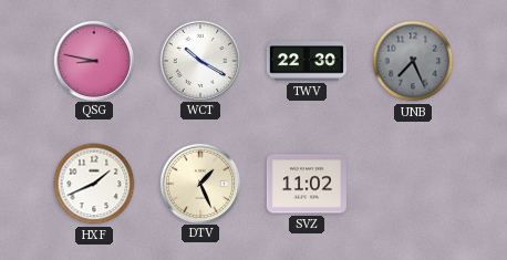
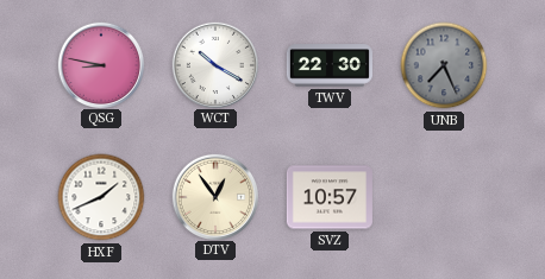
DTV: 1:26 -> 12:54
SVZ: 11:02 -> 10:57
